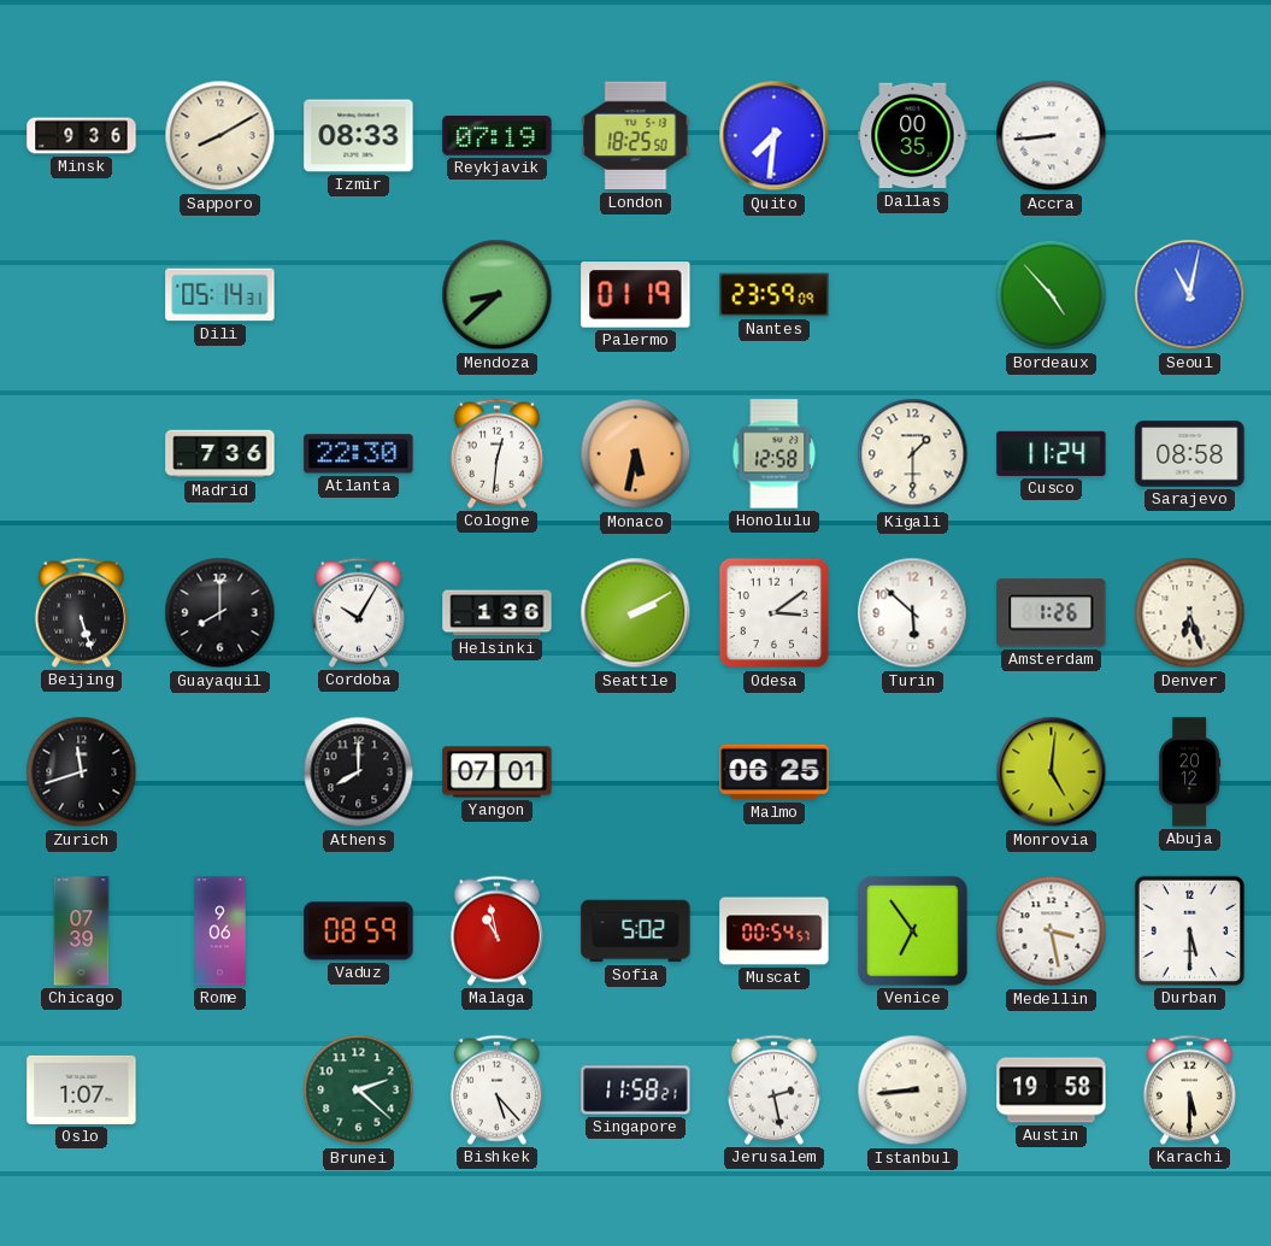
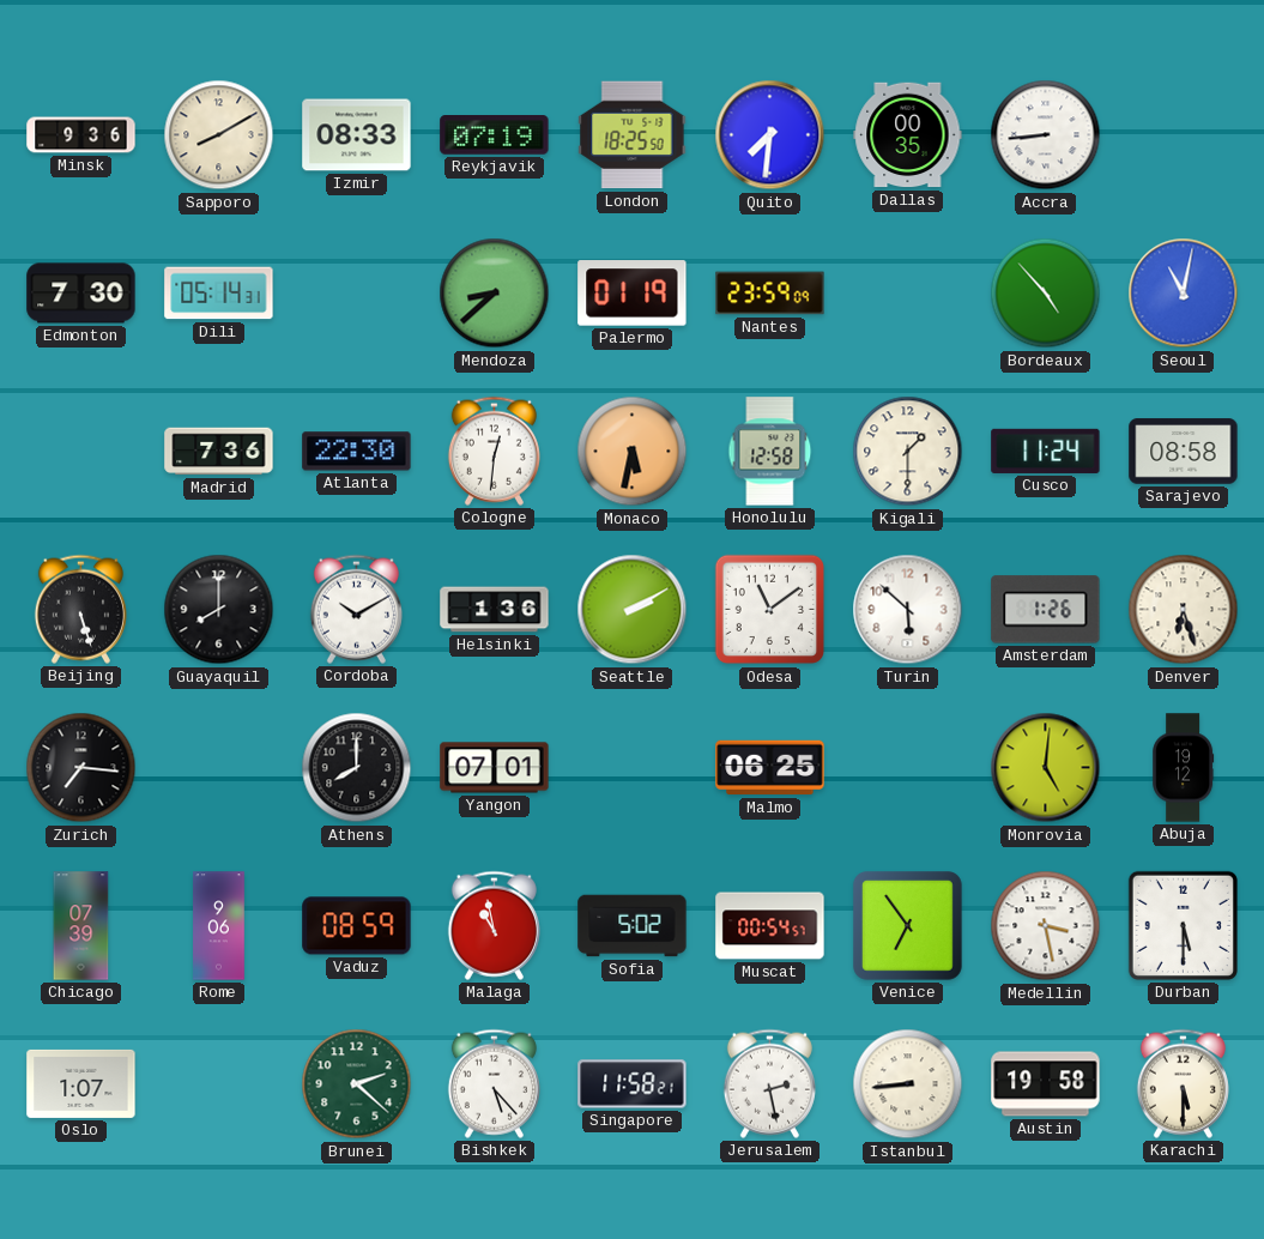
Edmonton: none -> 7:30
Cordoba: 10:05 -> 10:10
Odesa: 3:09 -> 11:09
Zurich: 11:42 -> 7:16
Abuja: 20:12 -> 19:12
